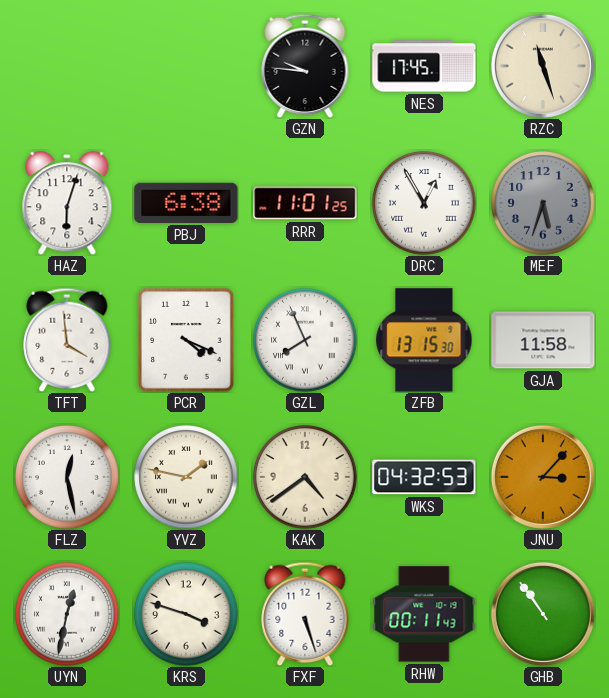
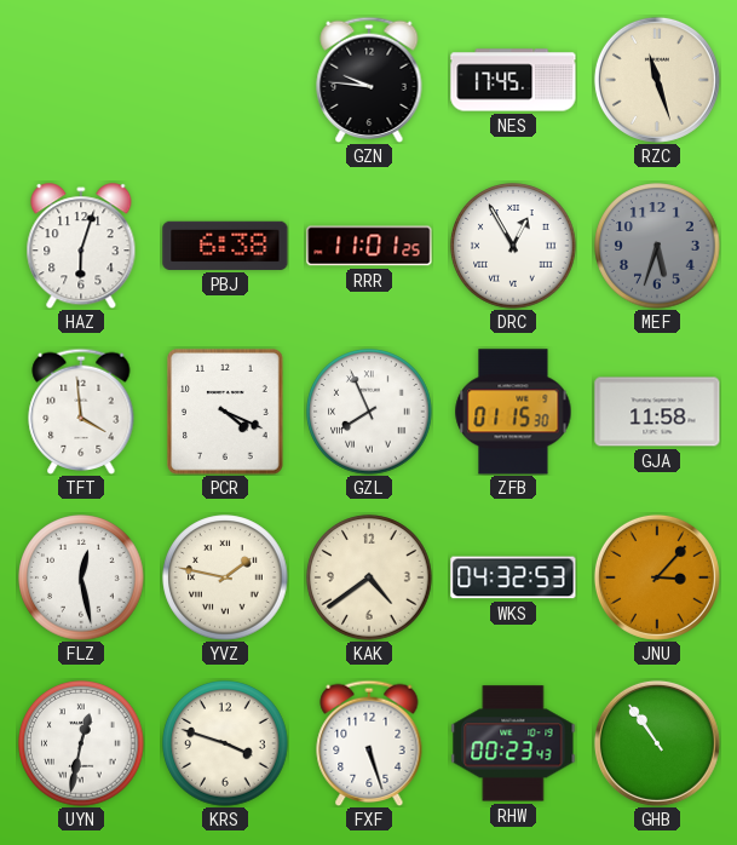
ZFB: 13:15 -> 01:15
RHW: 00:11 -> 00:23
